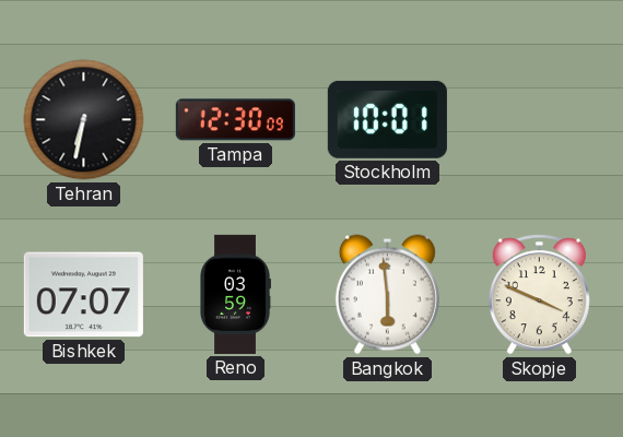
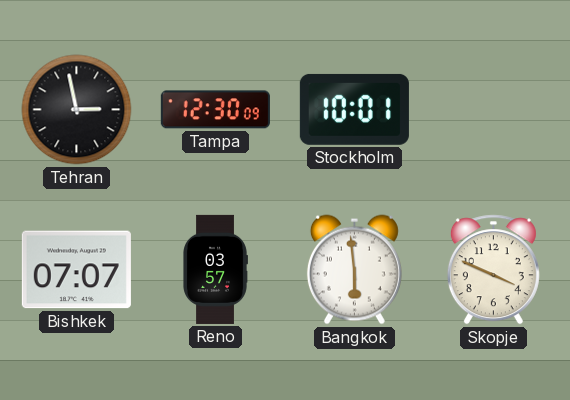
Tehran: 6:32 -> 2:58
Reno: 03:59 -> 03:57
